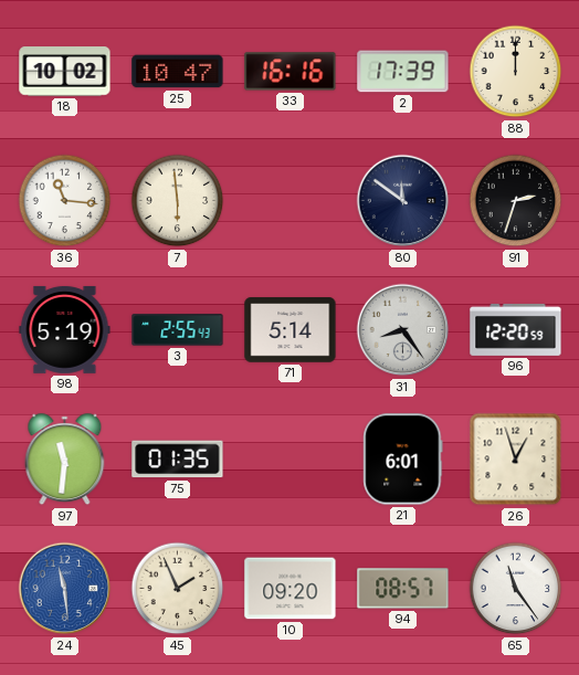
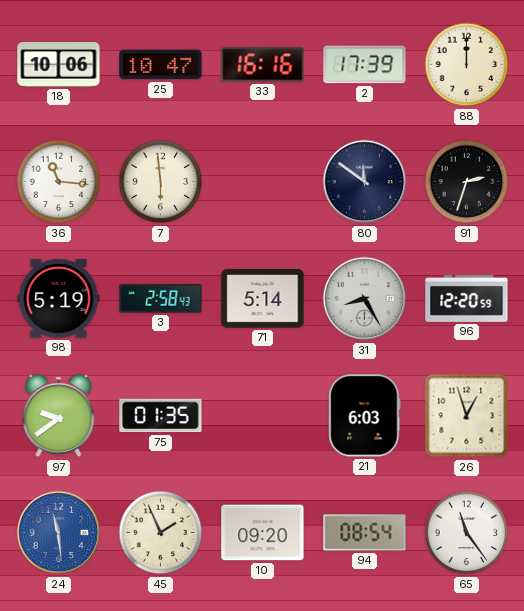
18: 10:02 -> 10:06
3: 2:55 -> 2:58
31: 8:24 -> 8:25
97: 11:31 -> 9:39
21: 6:01 -> 6:03
94: 08:57 -> 08:54
